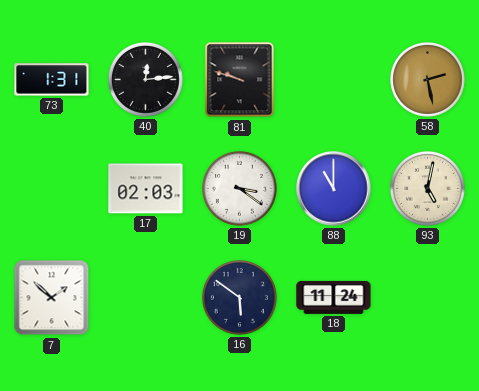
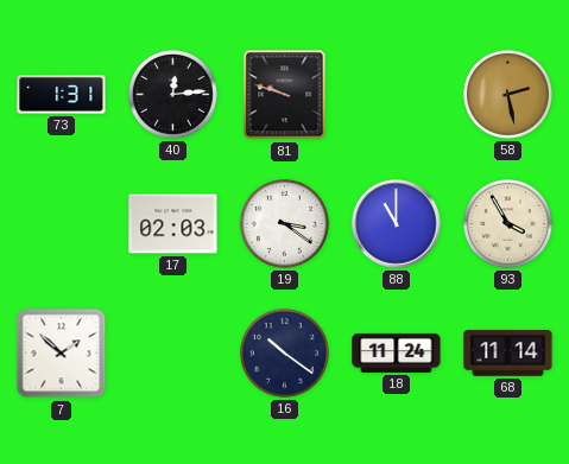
93: 5:02 -> 3:55
16: 5:51 -> 10:21
68: none -> 11:14
